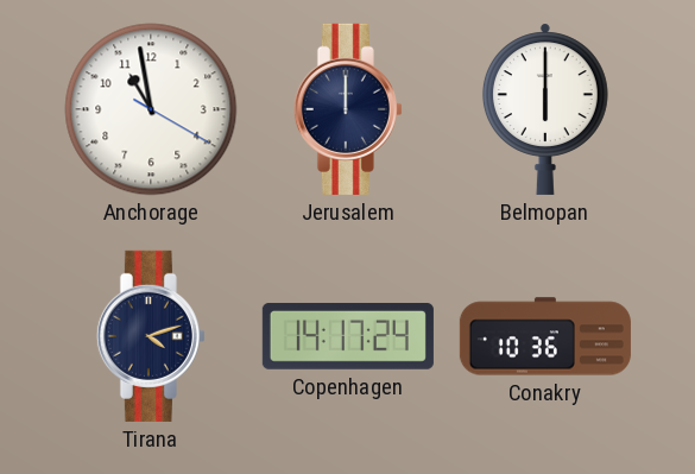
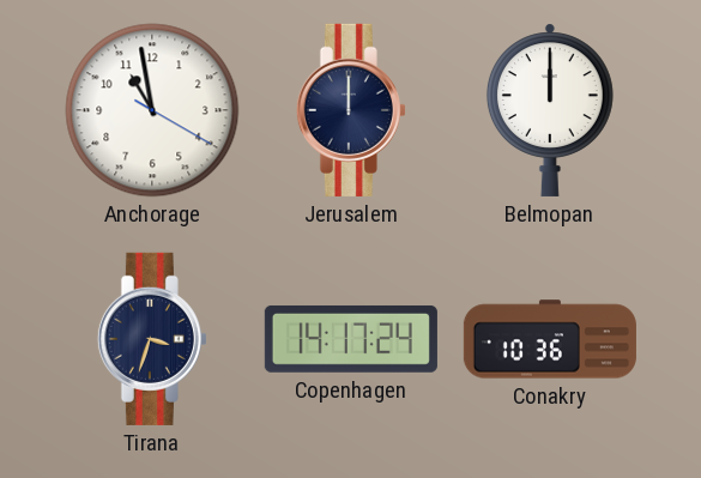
Belmopan: 6:00 -> 12:00
Tirana: 4:12 -> 3:33
